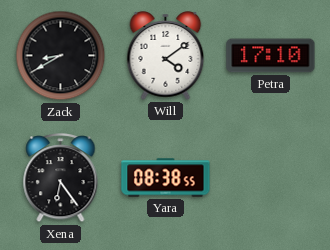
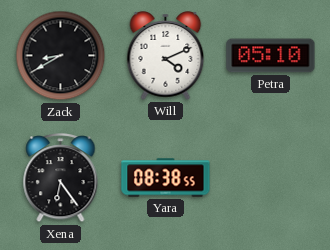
Will: 4:09 -> 4:11
Petra: 17:10 -> 05:10
